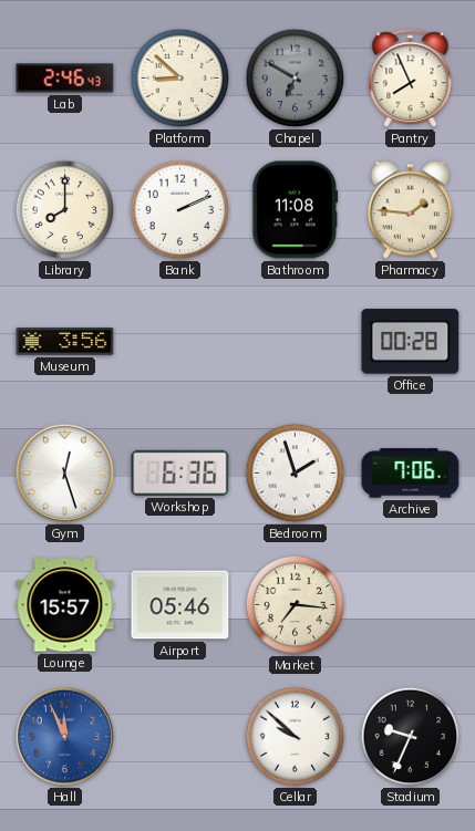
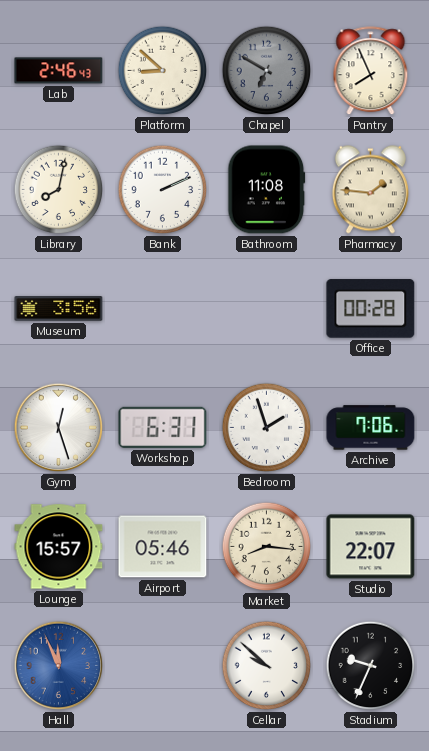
Library: 8:00 -> 8:02
Workshop: 6:36 -> 6:31
Market: 7:16 -> 8:16
Studio: none -> 22:07
